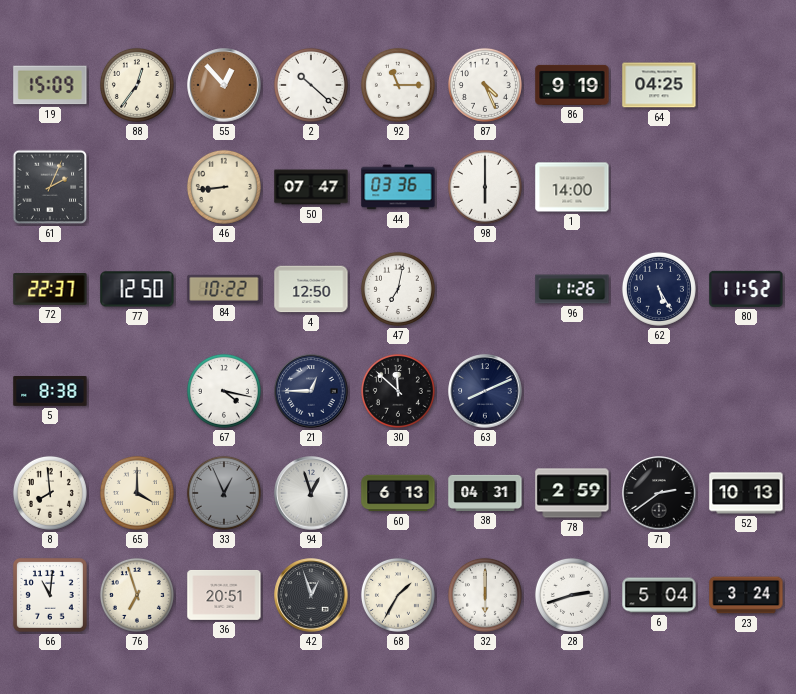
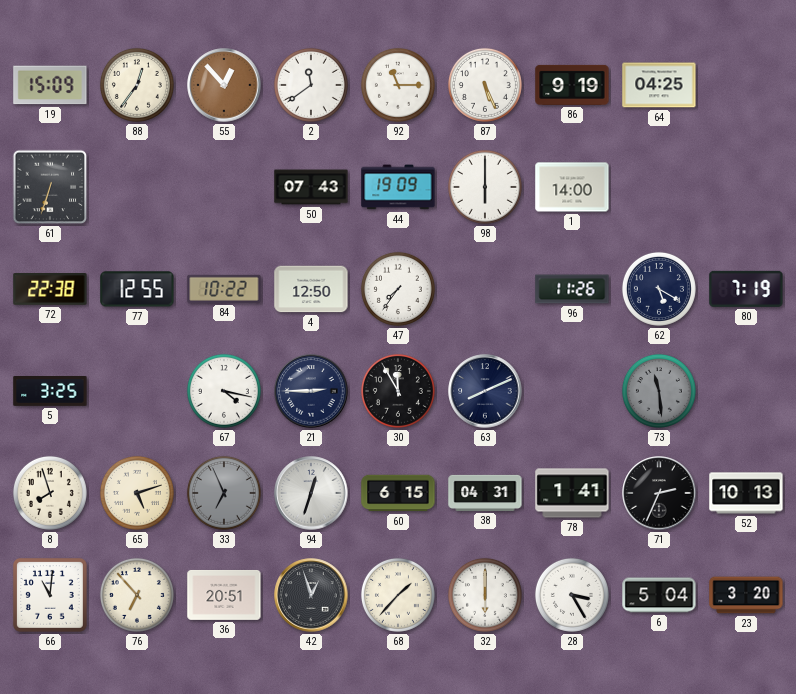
2: 10:22 -> 11:39
87: 4:26 -> 5:26
61: 2:04 -> 6:33
46: 8:44 -> none
50: 07:47 -> 07:43
44: 03:36 -> 19:09
72: 22:37 -> 22:38
77: 12:50 -> 12:55
47: 7:02 -> 7:36
62: 5:25 -> 5:20
80: 11:52 -> 7:19
5: 8:38 -> 3:25
21: 12:45 -> 2:45
30: 11:52 -> 11:55
73: none -> 11:29
8: 7:59 -> 7:57
65: 4:00 -> 5:12
33: 12:56 -> 6:56
94: 12:57 -> 12:33
60: 6:13 -> 6:15
78: 2:59 -> 1:41
71: 2:39 -> 2:34
76: 6:57 -> 6:53
68: 1:35 -> 1:37
28: 2:42 -> 3:25
23: 3:24 -> 3:20
